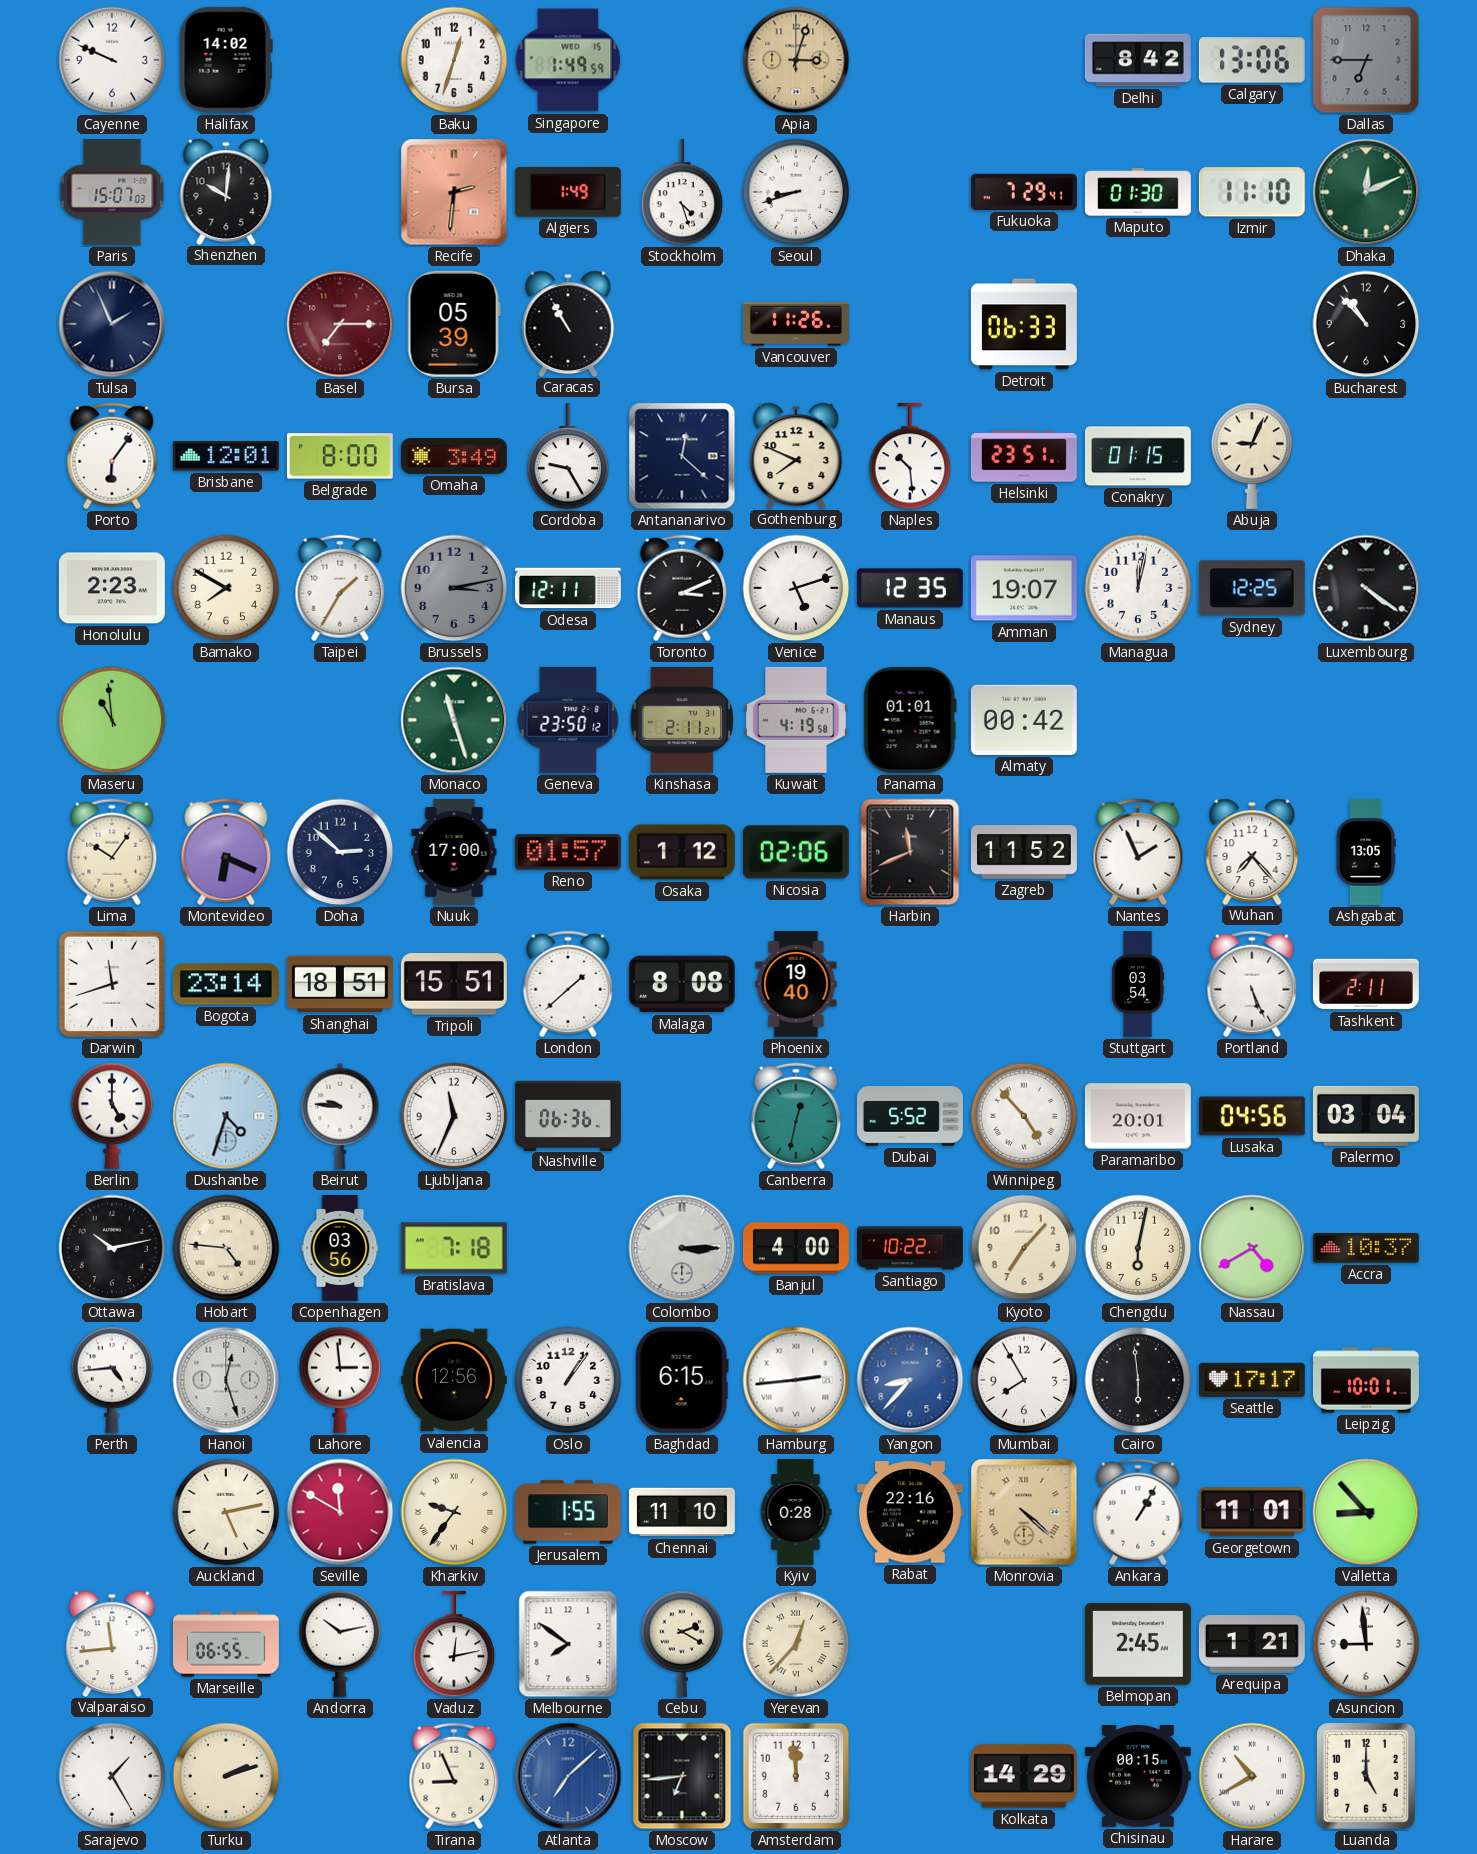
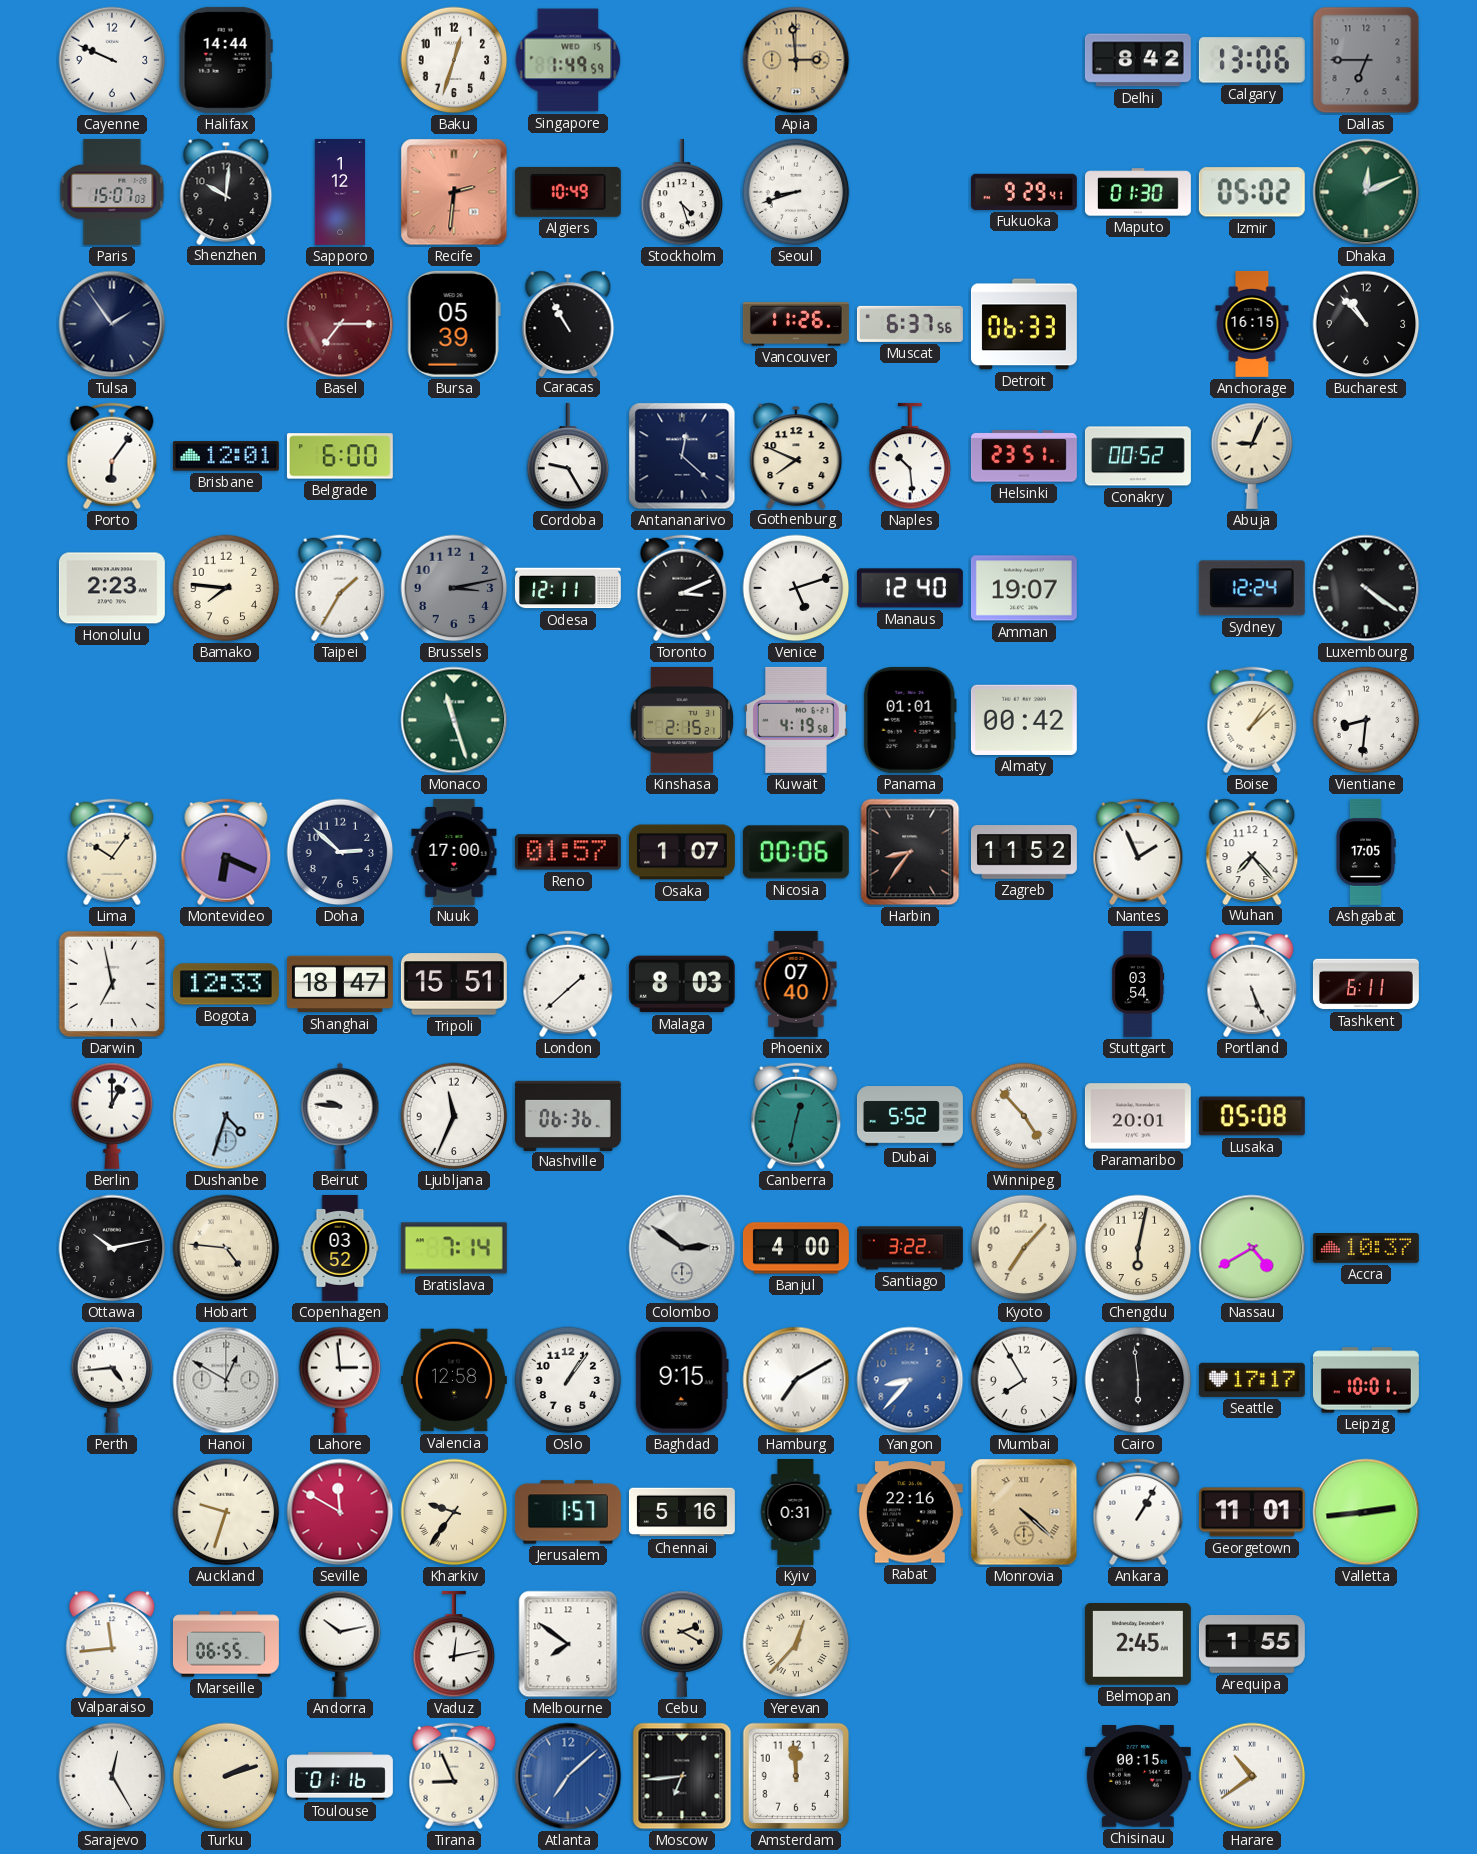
Halifax: 14:02 -> 14:44
Apia: 3:03 -> 2:59
Sapporo: none -> 1:12
Algiers: 1:49 -> 10:49
Fukuoka: 7:29 -> 9:29
Izmir: 11:10 -> 05:02
Tulsa: 1:56 -> 1:54
Muscat: none -> 6:37
Anchorage: none -> 16:15
Belgrade: 8:00 -> 6:00
Omaha: 3:49 -> none
Conakry: 01:15 -> 00:52
Bamako: 7:50 -> 7:46
Manaus: 12:35 -> 12:40
Managua: 12:02 -> none
Sydney: 12:25 -> 12:24
Maseru: 10:59 -> none
Geneva: 23:50 -> none
Kinshasa: 2:11 -> 2:15
Boise: none -> 1:08
Vientiane: none -> 8:31
Osaka: 1:12 -> 1:07
Nicosia: 02:06 -> 00:06
Harbin: 11:41 -> 8:36
Ashgabat: 13:05 -> 17:05
Darwin: 11:42 -> 6:58
Bogota: 23:14 -> 12:33
Shanghai: 18:51 -> 18:47
Malaga: 8:08 -> 8:03
Phoenix: 19:40 -> 07:40
Tashkent: 2:11 -> 6:11
Berlin: 5:00 -> 1:00
Lusaka: 04:56 -> 05:08
Palermo: 03:04 -> none
Copenhagen: 03:56 -> 03:52
Bratislava: 7:18 -> 7:14
Colombo: 3:15 -> 2:51
Santiago: 10:22 -> 3:22
Hanoi: 12:27 -> 12:50
Valencia: 12:56 -> 12:58
Baghdad: 6:15 -> 9:15
Hamburg: 2:44 -> 7:10
Auckland: 5:13 -> 9:33
Jerusalem: 1:55 -> 1:57
Chennai: 11:10 -> 5:16
Kyiv: 0:28 -> 0:31
Valletta: 8:53 -> 2:44
Arequipa: 1:21 -> 1:55
Asuncion: 8:59 -> none
Sarajevo: 1:25 -> 12:25
Toulouse: none -> 01:16
Kolkata: 14:29 -> none
Harare: 10:40 -> 10:39
Luanda: 5:00 -> none
